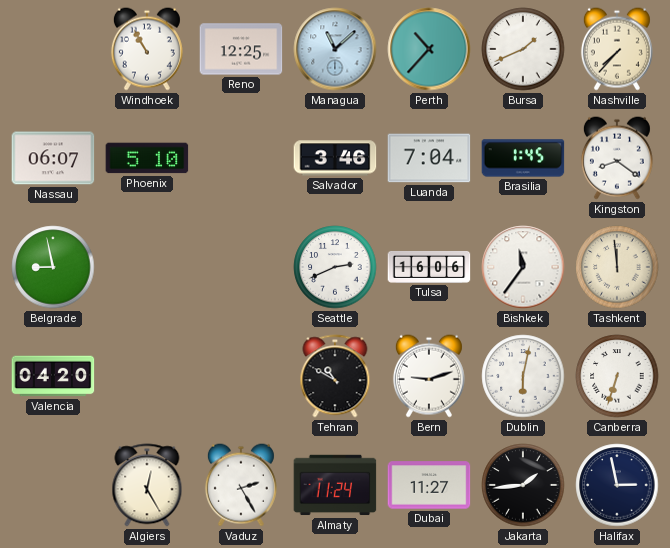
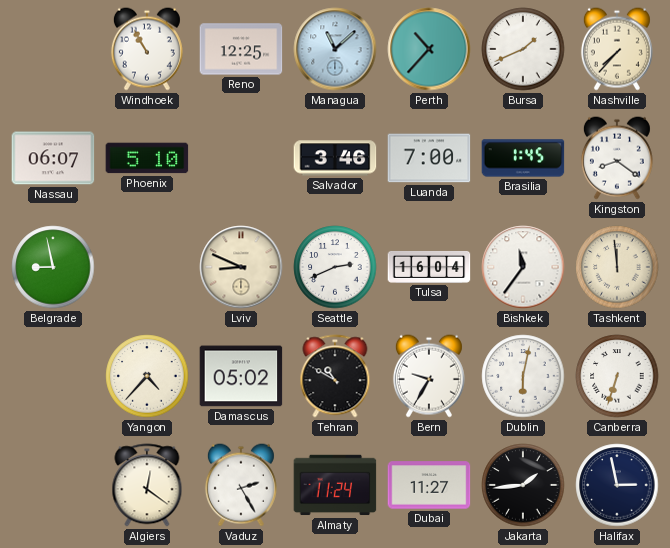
Luanda: 7:04 -> 7:00
Lviv: none -> 8:49
Tulsa: 16:06 -> 16:04
Valencia: 04:20 -> none
Yangon: none -> 4:37
Damascus: none -> 05:02
Bern: 9:12 -> 9:35
Algiers: 12:25 -> 12:21
